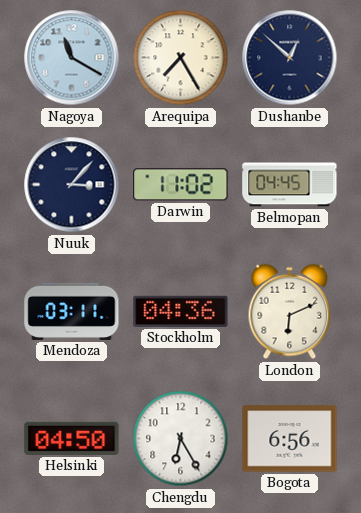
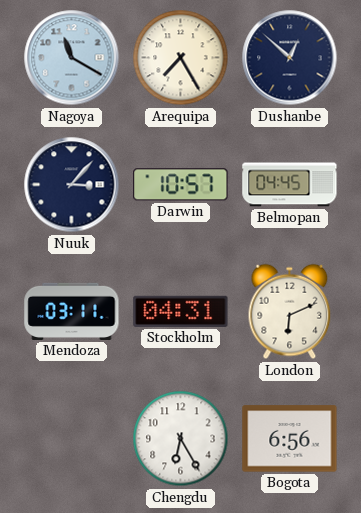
Darwin: 11:02 -> 10:57
Stockholm: 04:36 -> 04:31
Helsinki: 04:50 -> none
